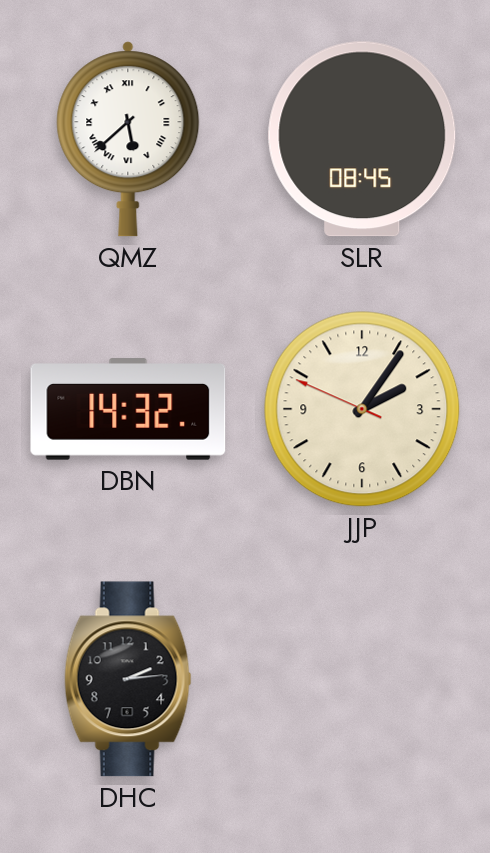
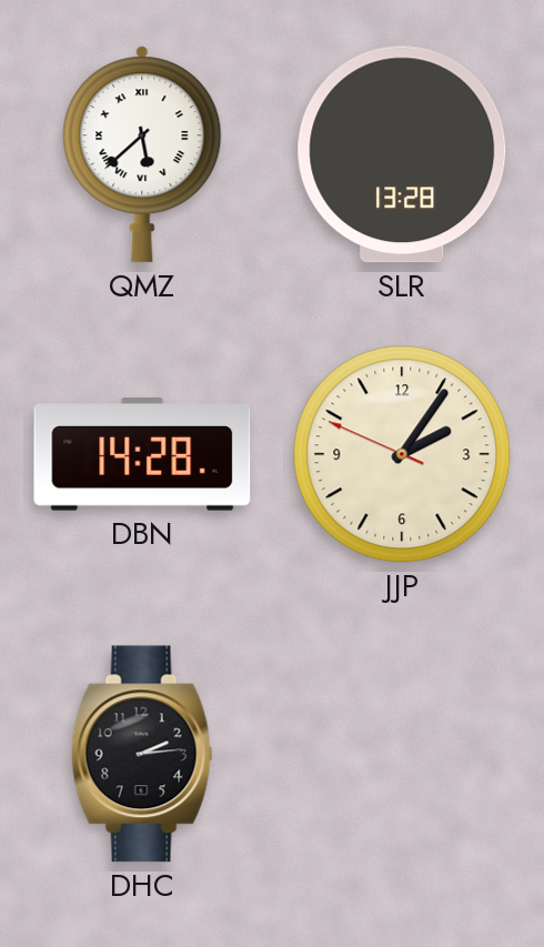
SLR: 08:45 -> 13:28
DBN: 14:32 -> 14:28
